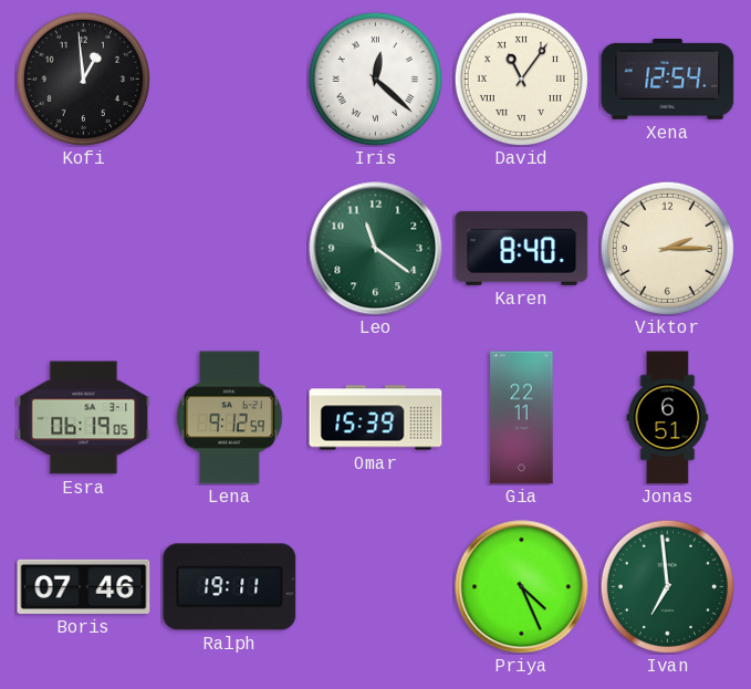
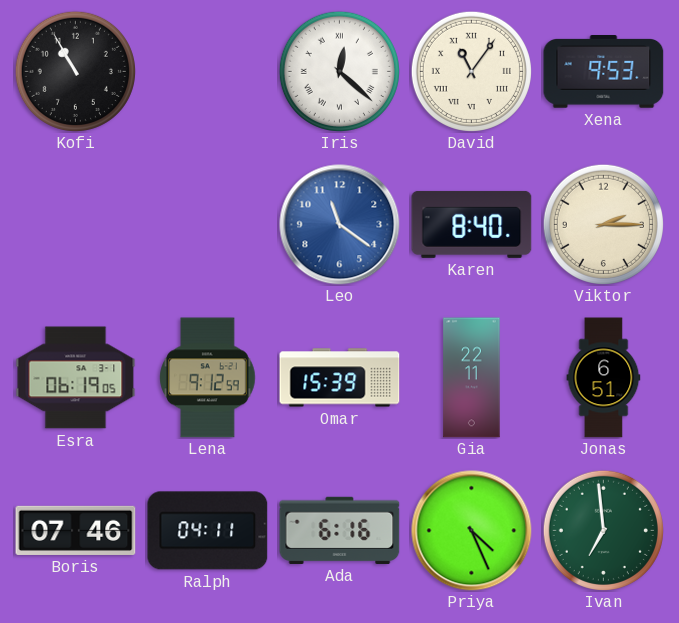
Kofi: 12:59 -> 10:55
Xena: 12:54 -> 9:53
Leo dial: green -> blue
Ralph: 19:11 -> 04:11
Ada: none -> 6:16
